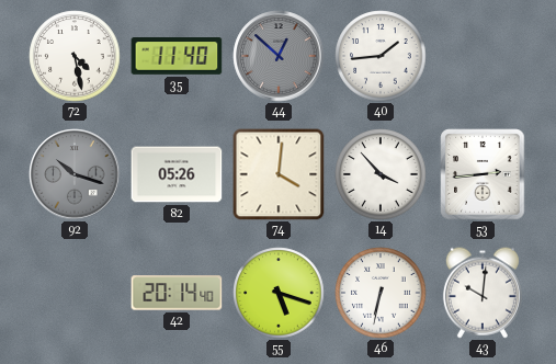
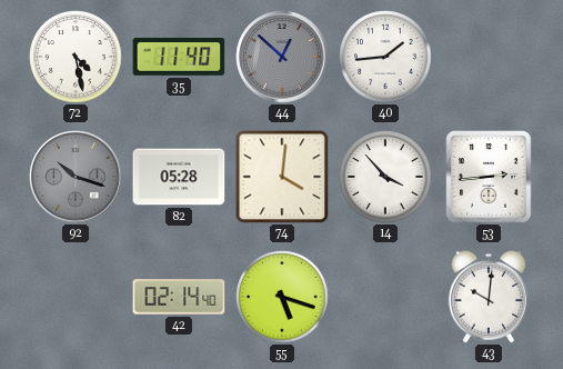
82: 05:26 -> 05:28
42: 20:14 -> 02:14
46: 6:32 -> none
